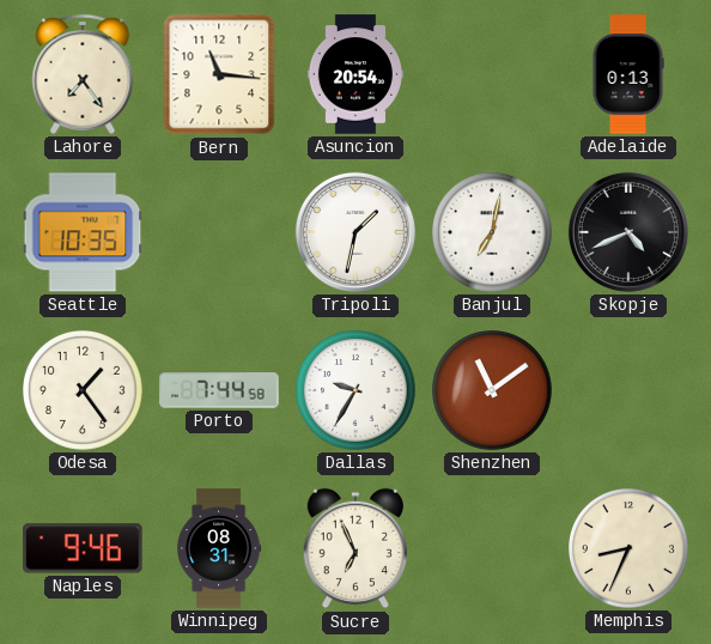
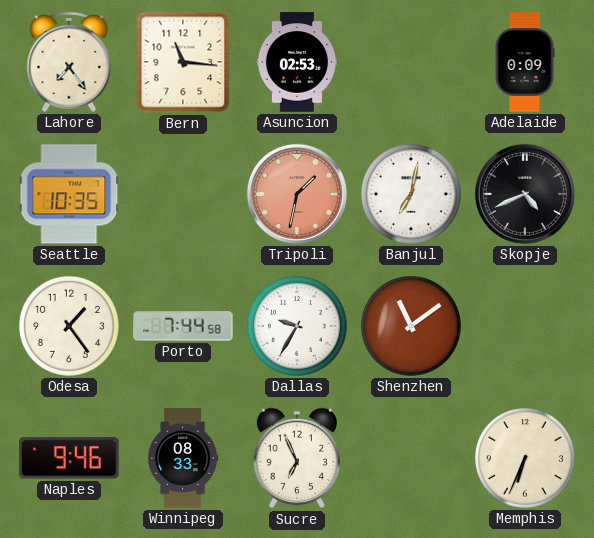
Asuncion: 20:54 -> 02:53
Adelaide: 0:13 -> 0:09
Tripoli dial: white -> salmon
Winnipeg: 08:31 -> 08:33
Memphis: 8:34 -> 6:34
